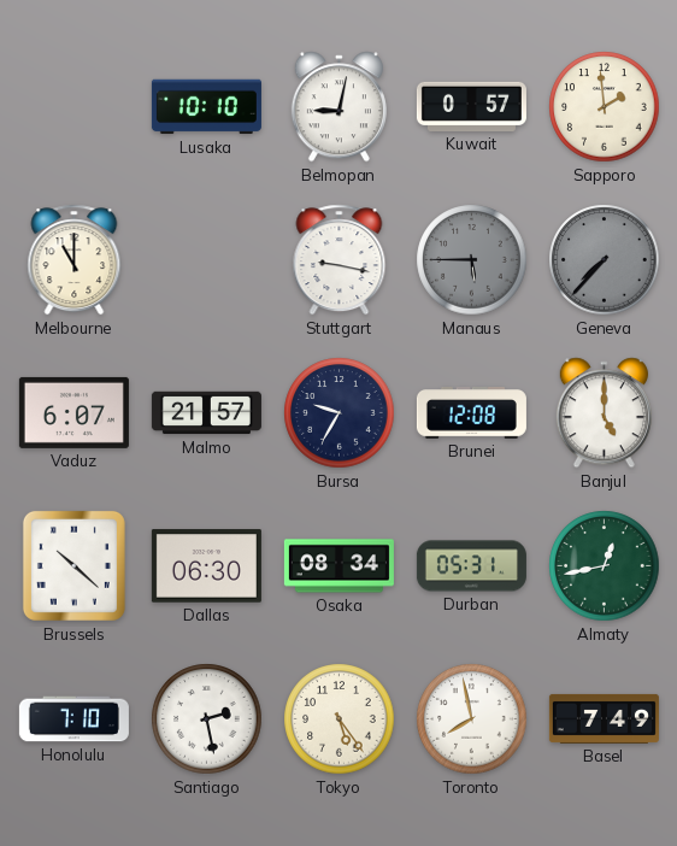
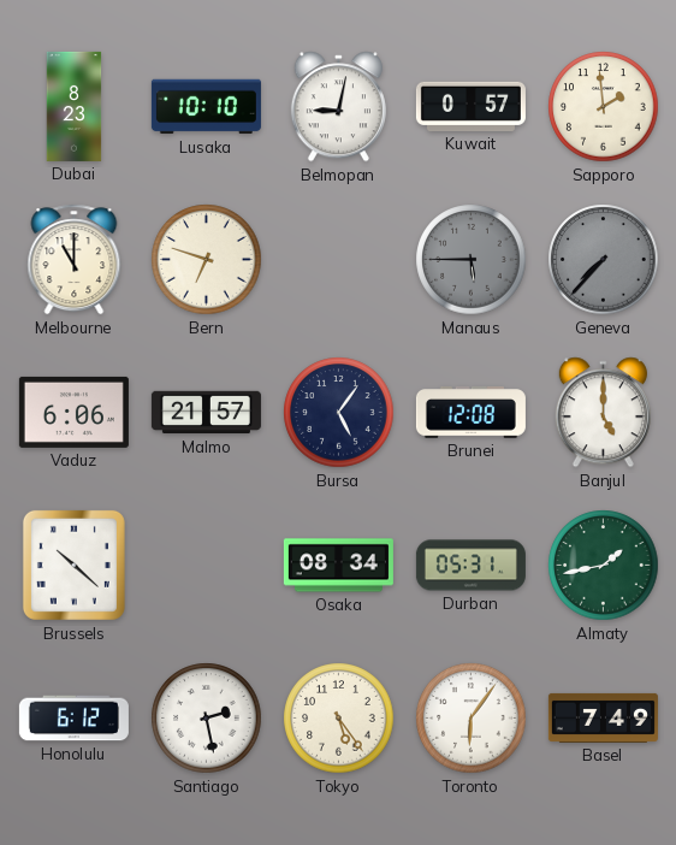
Dubai: none -> 8:23
Bern: none -> 6:48
Stuttgart: 9:17 -> none
Vaduz: 6:07 -> 6:06
Bursa: 9:35 -> 5:06
Dallas: 06:30 -> none
Almaty: 12:43 -> 1:43
Honolulu: 7:10 -> 6:12
Toronto: 7:58 -> 6:06
